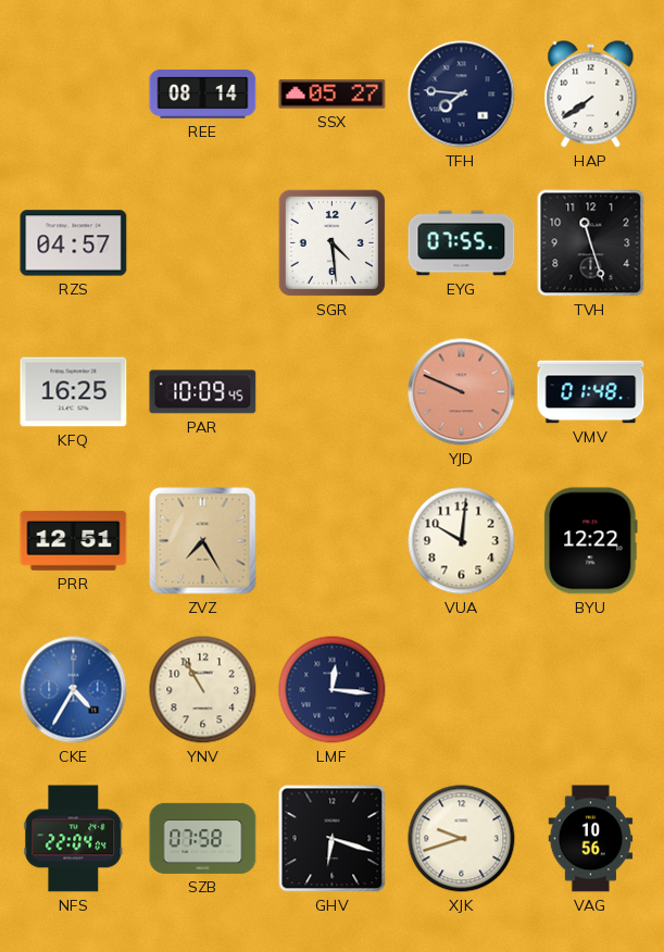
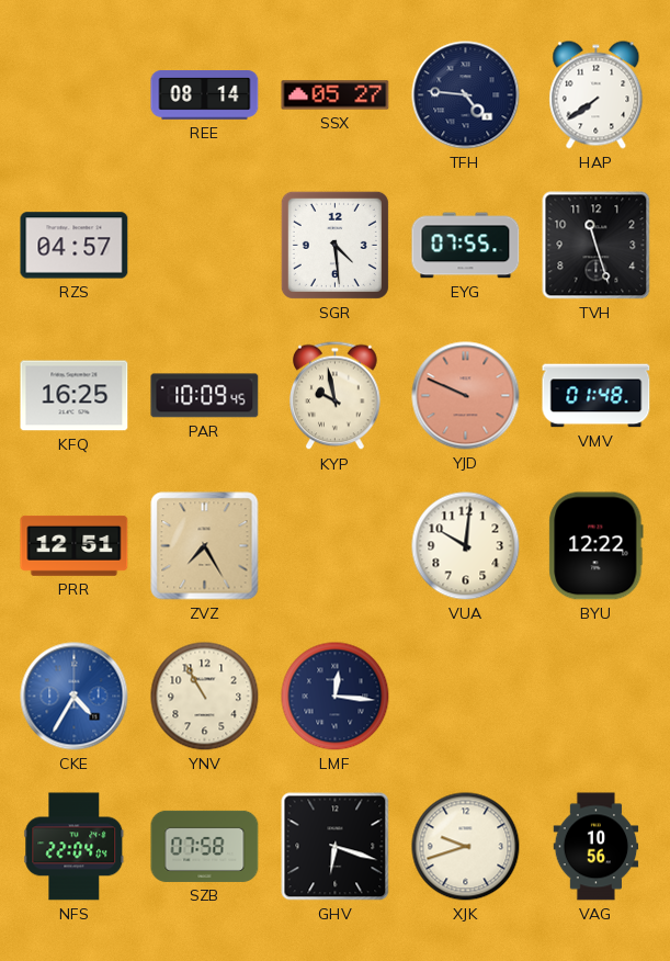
TFH: 7:46 -> 4:46
KYP: none -> 9:58
